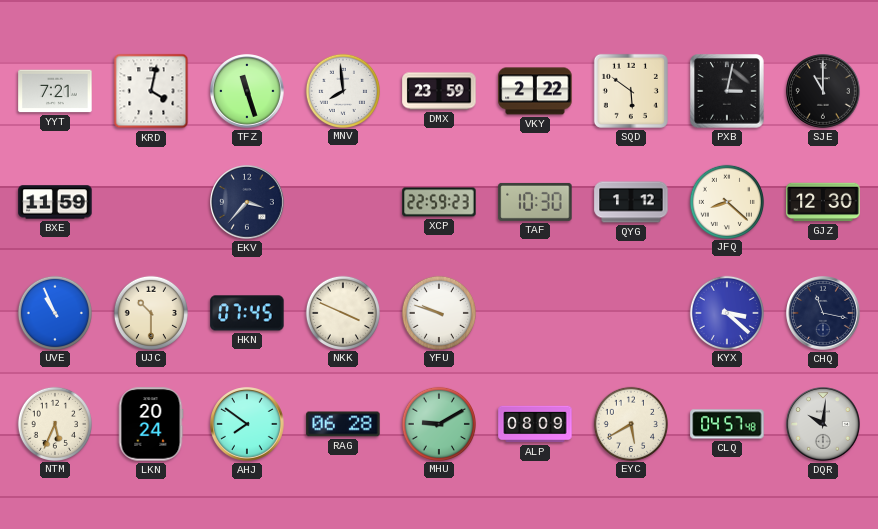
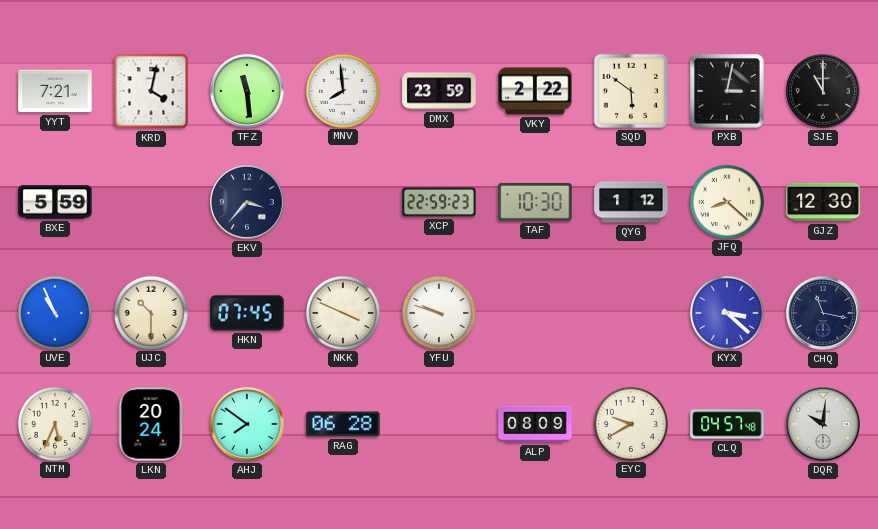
TFZ: 11:27 -> 11:29
BXE: 11:59 -> 5:59
MHU: 9:10 -> none
EYC: 5:40 -> 9:40
